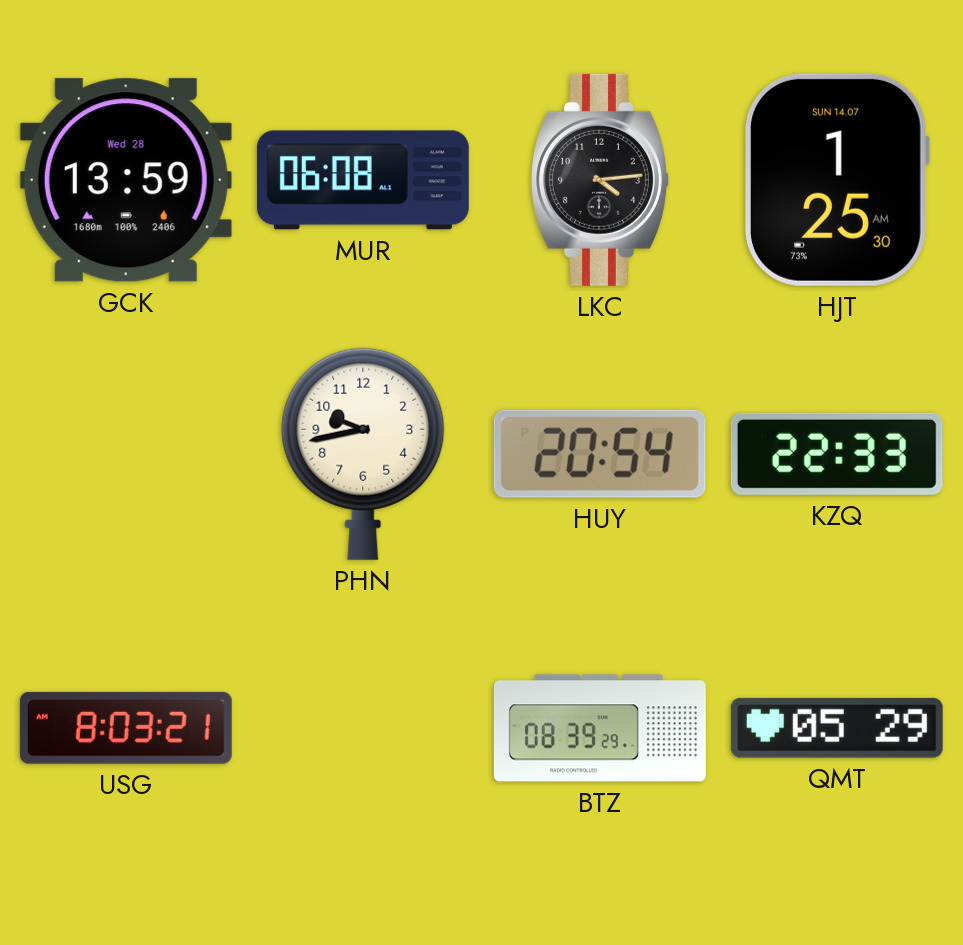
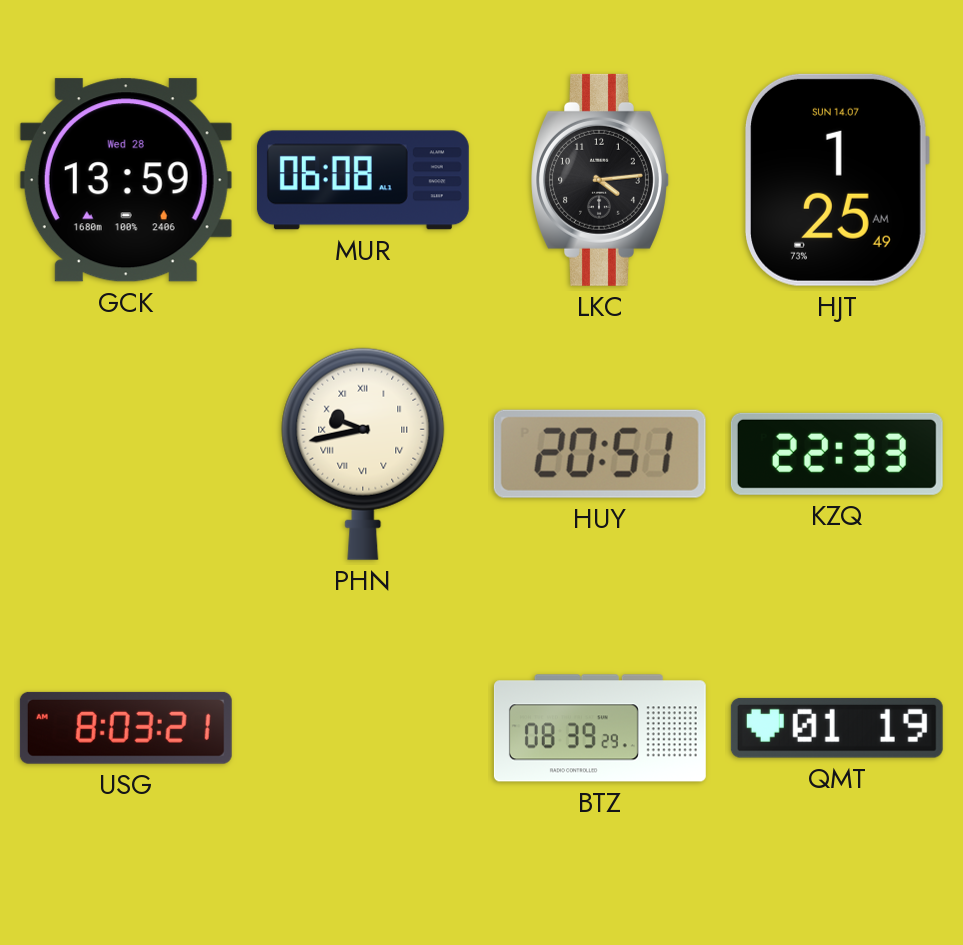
HJT: 1:25:30 AM -> 1:25:49 AM
PHN numerals: Arabic -> Roman
HUY: 20:54 -> 20:51
QMT: 05:29 -> 01:19
